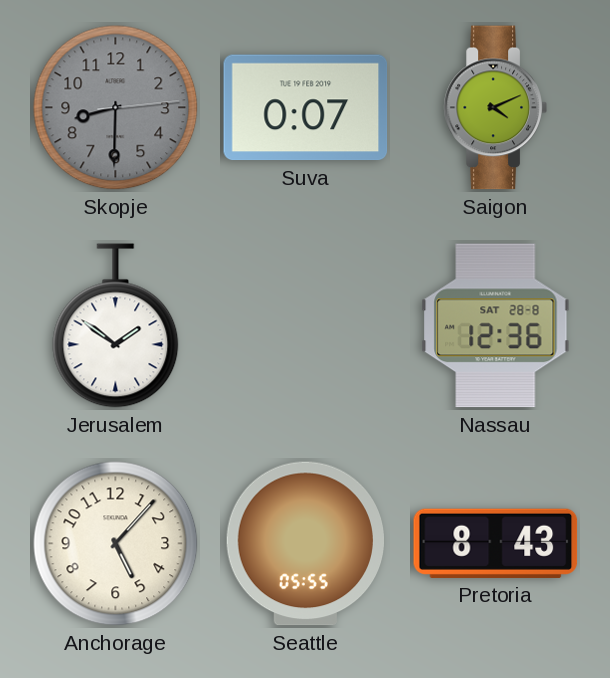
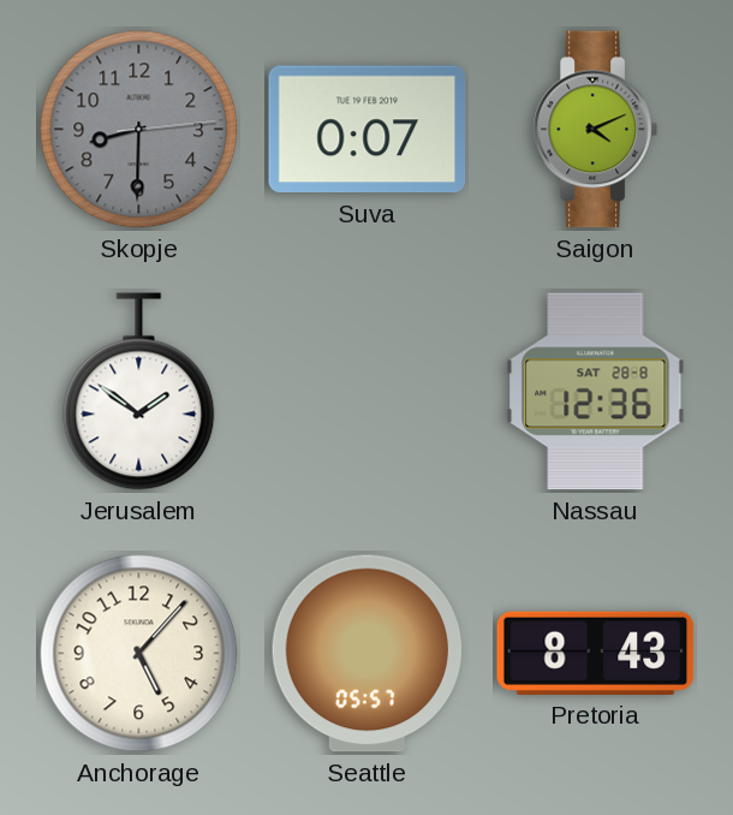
Seattle: 05:55 -> 05:57
